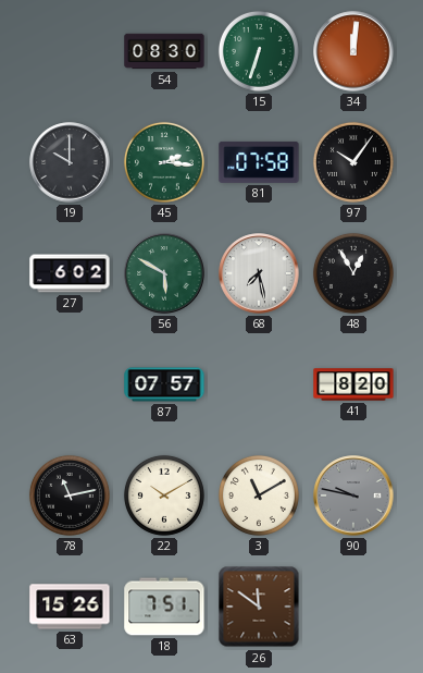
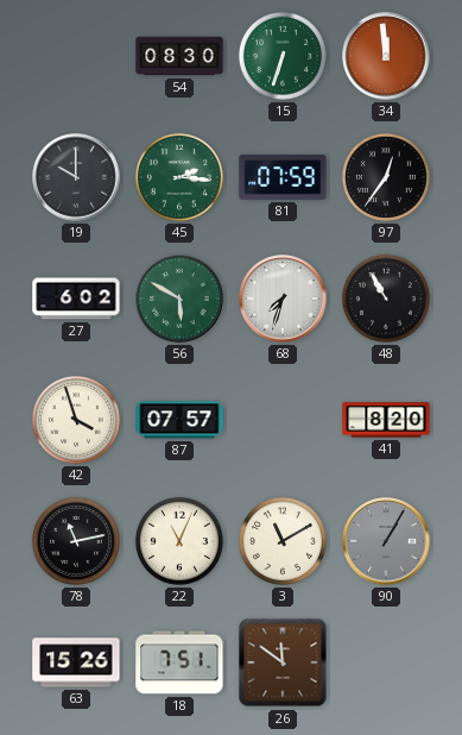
34: 12:01 -> 11:59
81: 07:58 -> 07:59
97: 10:06 -> 12:36
68: 7:28 -> 7:33
48: 12:55 -> 10:55
42: none -> 3:57
22: 10:10 -> 11:04
90: 9:47 -> 1:05
